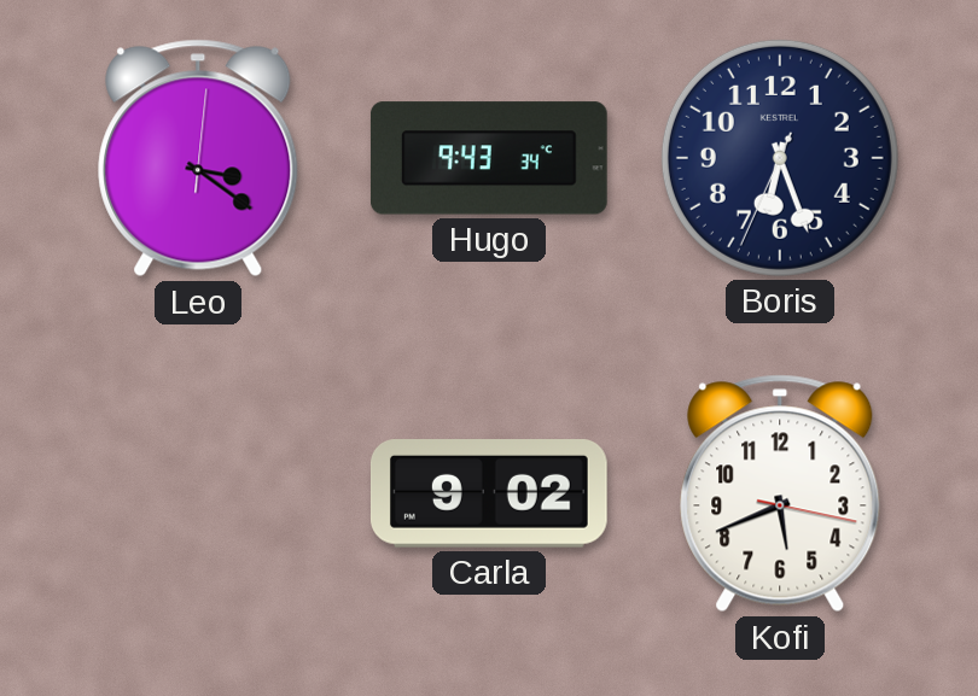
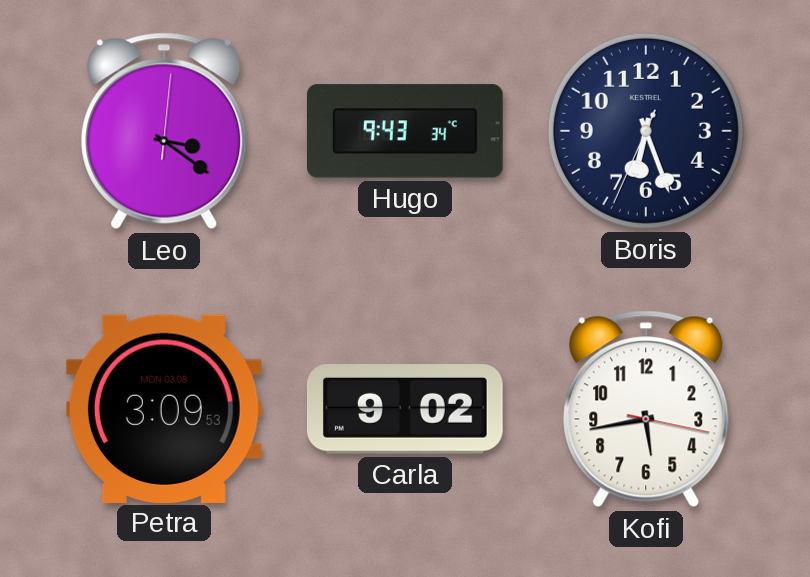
Petra: none -> 3:09
Kofi: 5:41 -> 5:43
